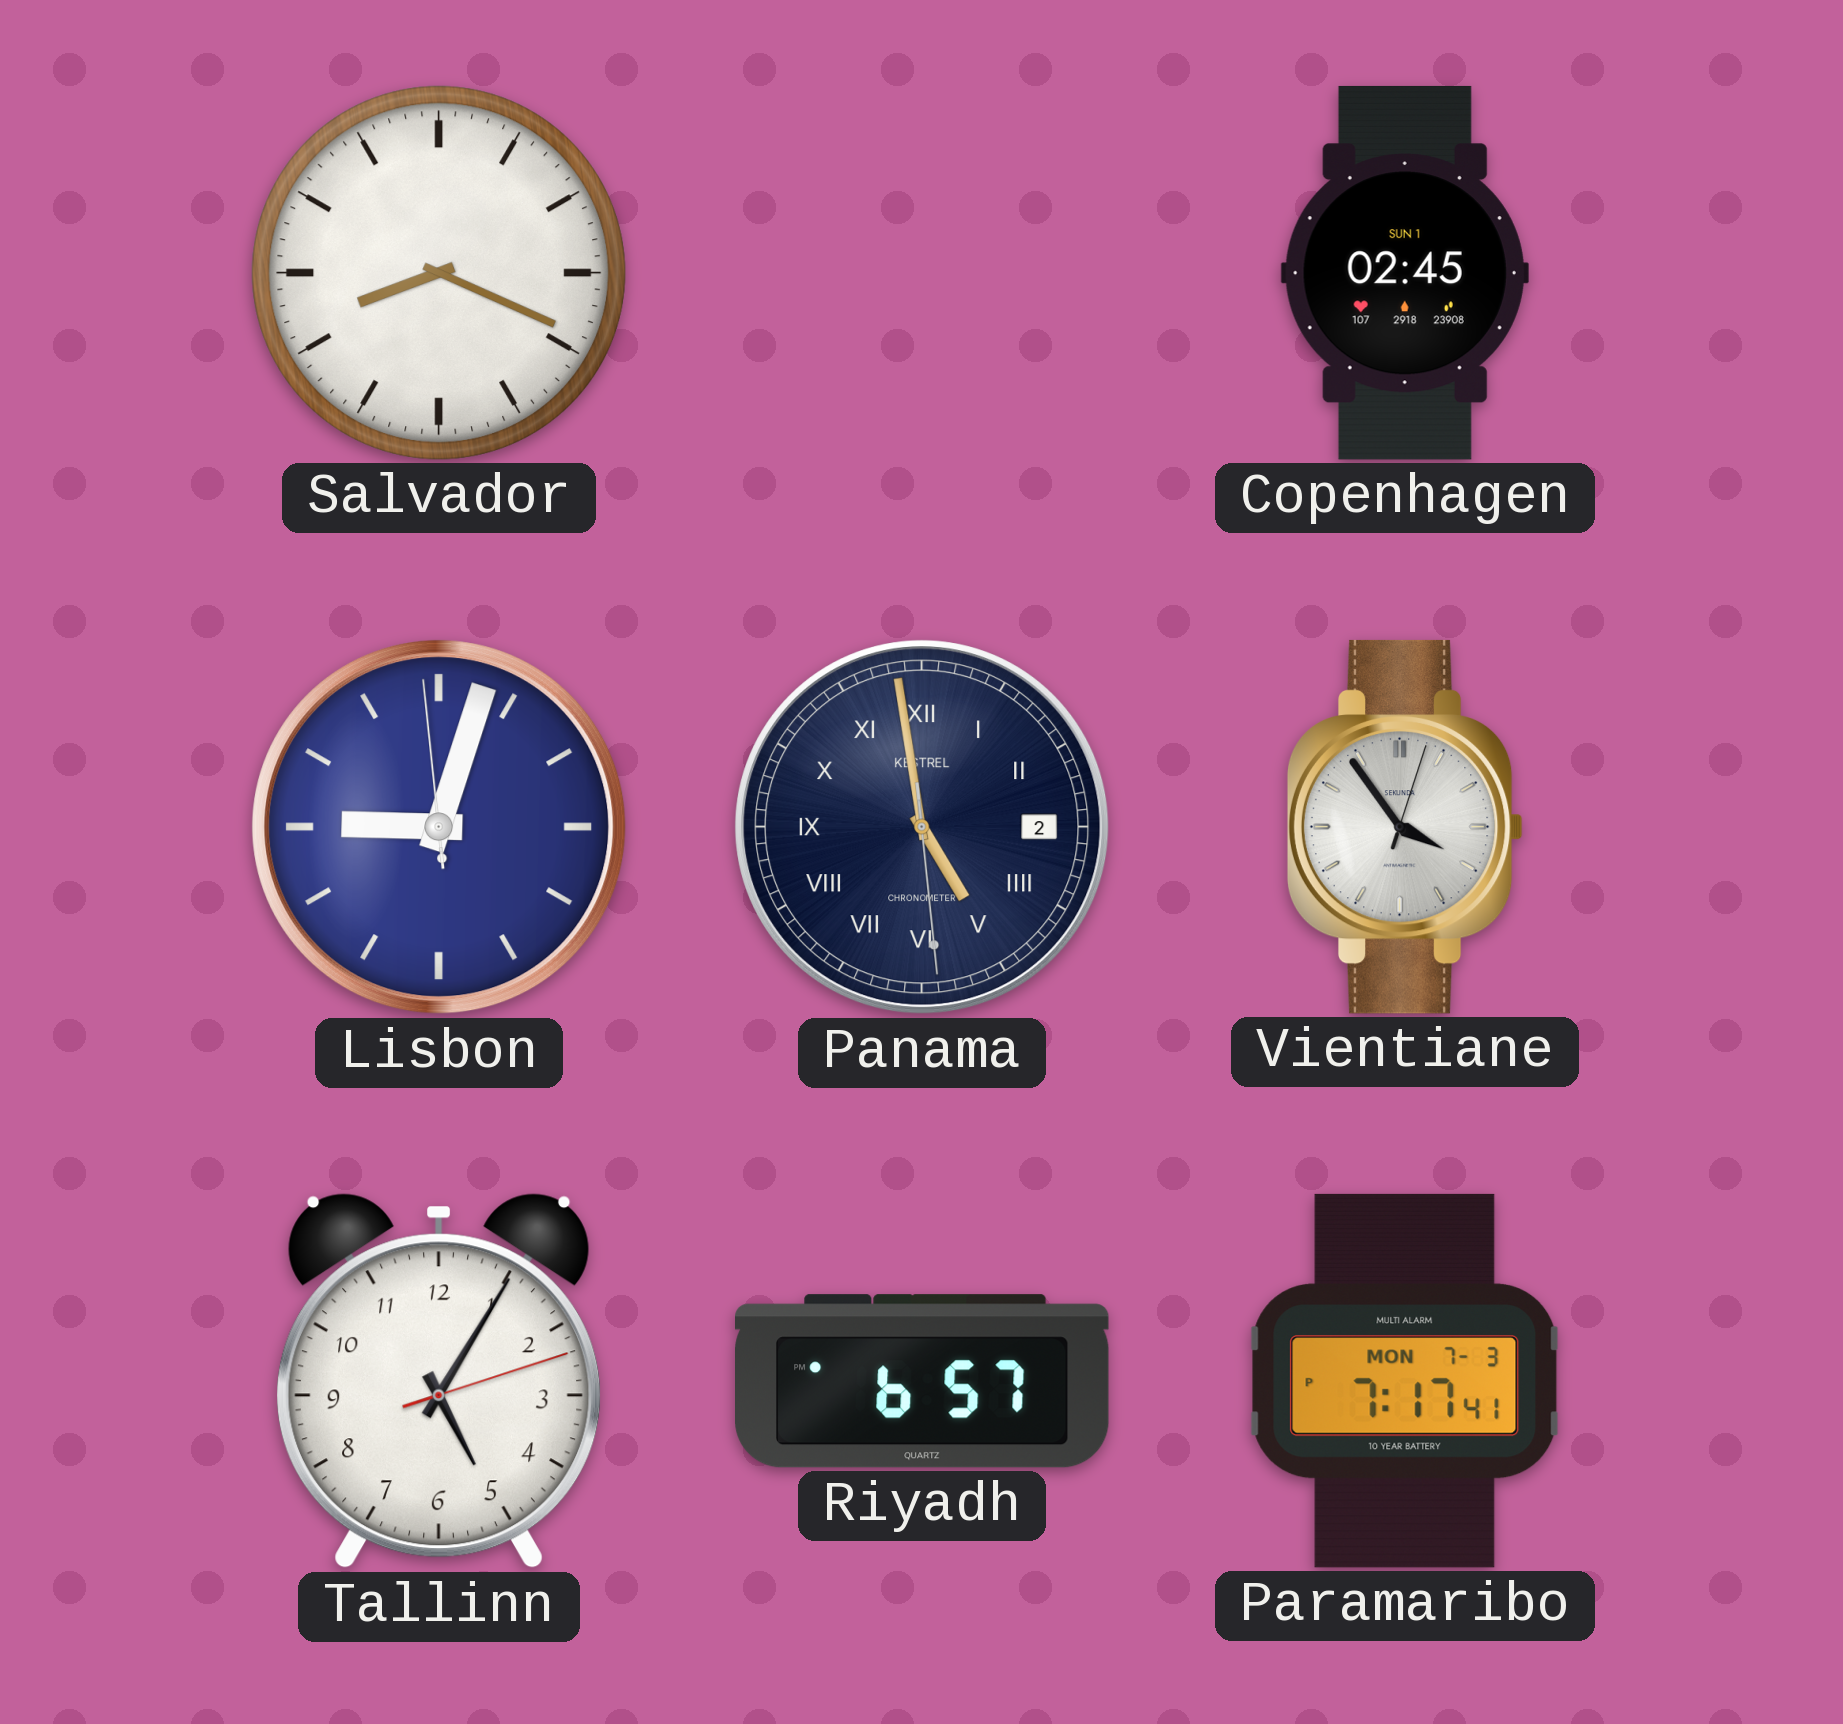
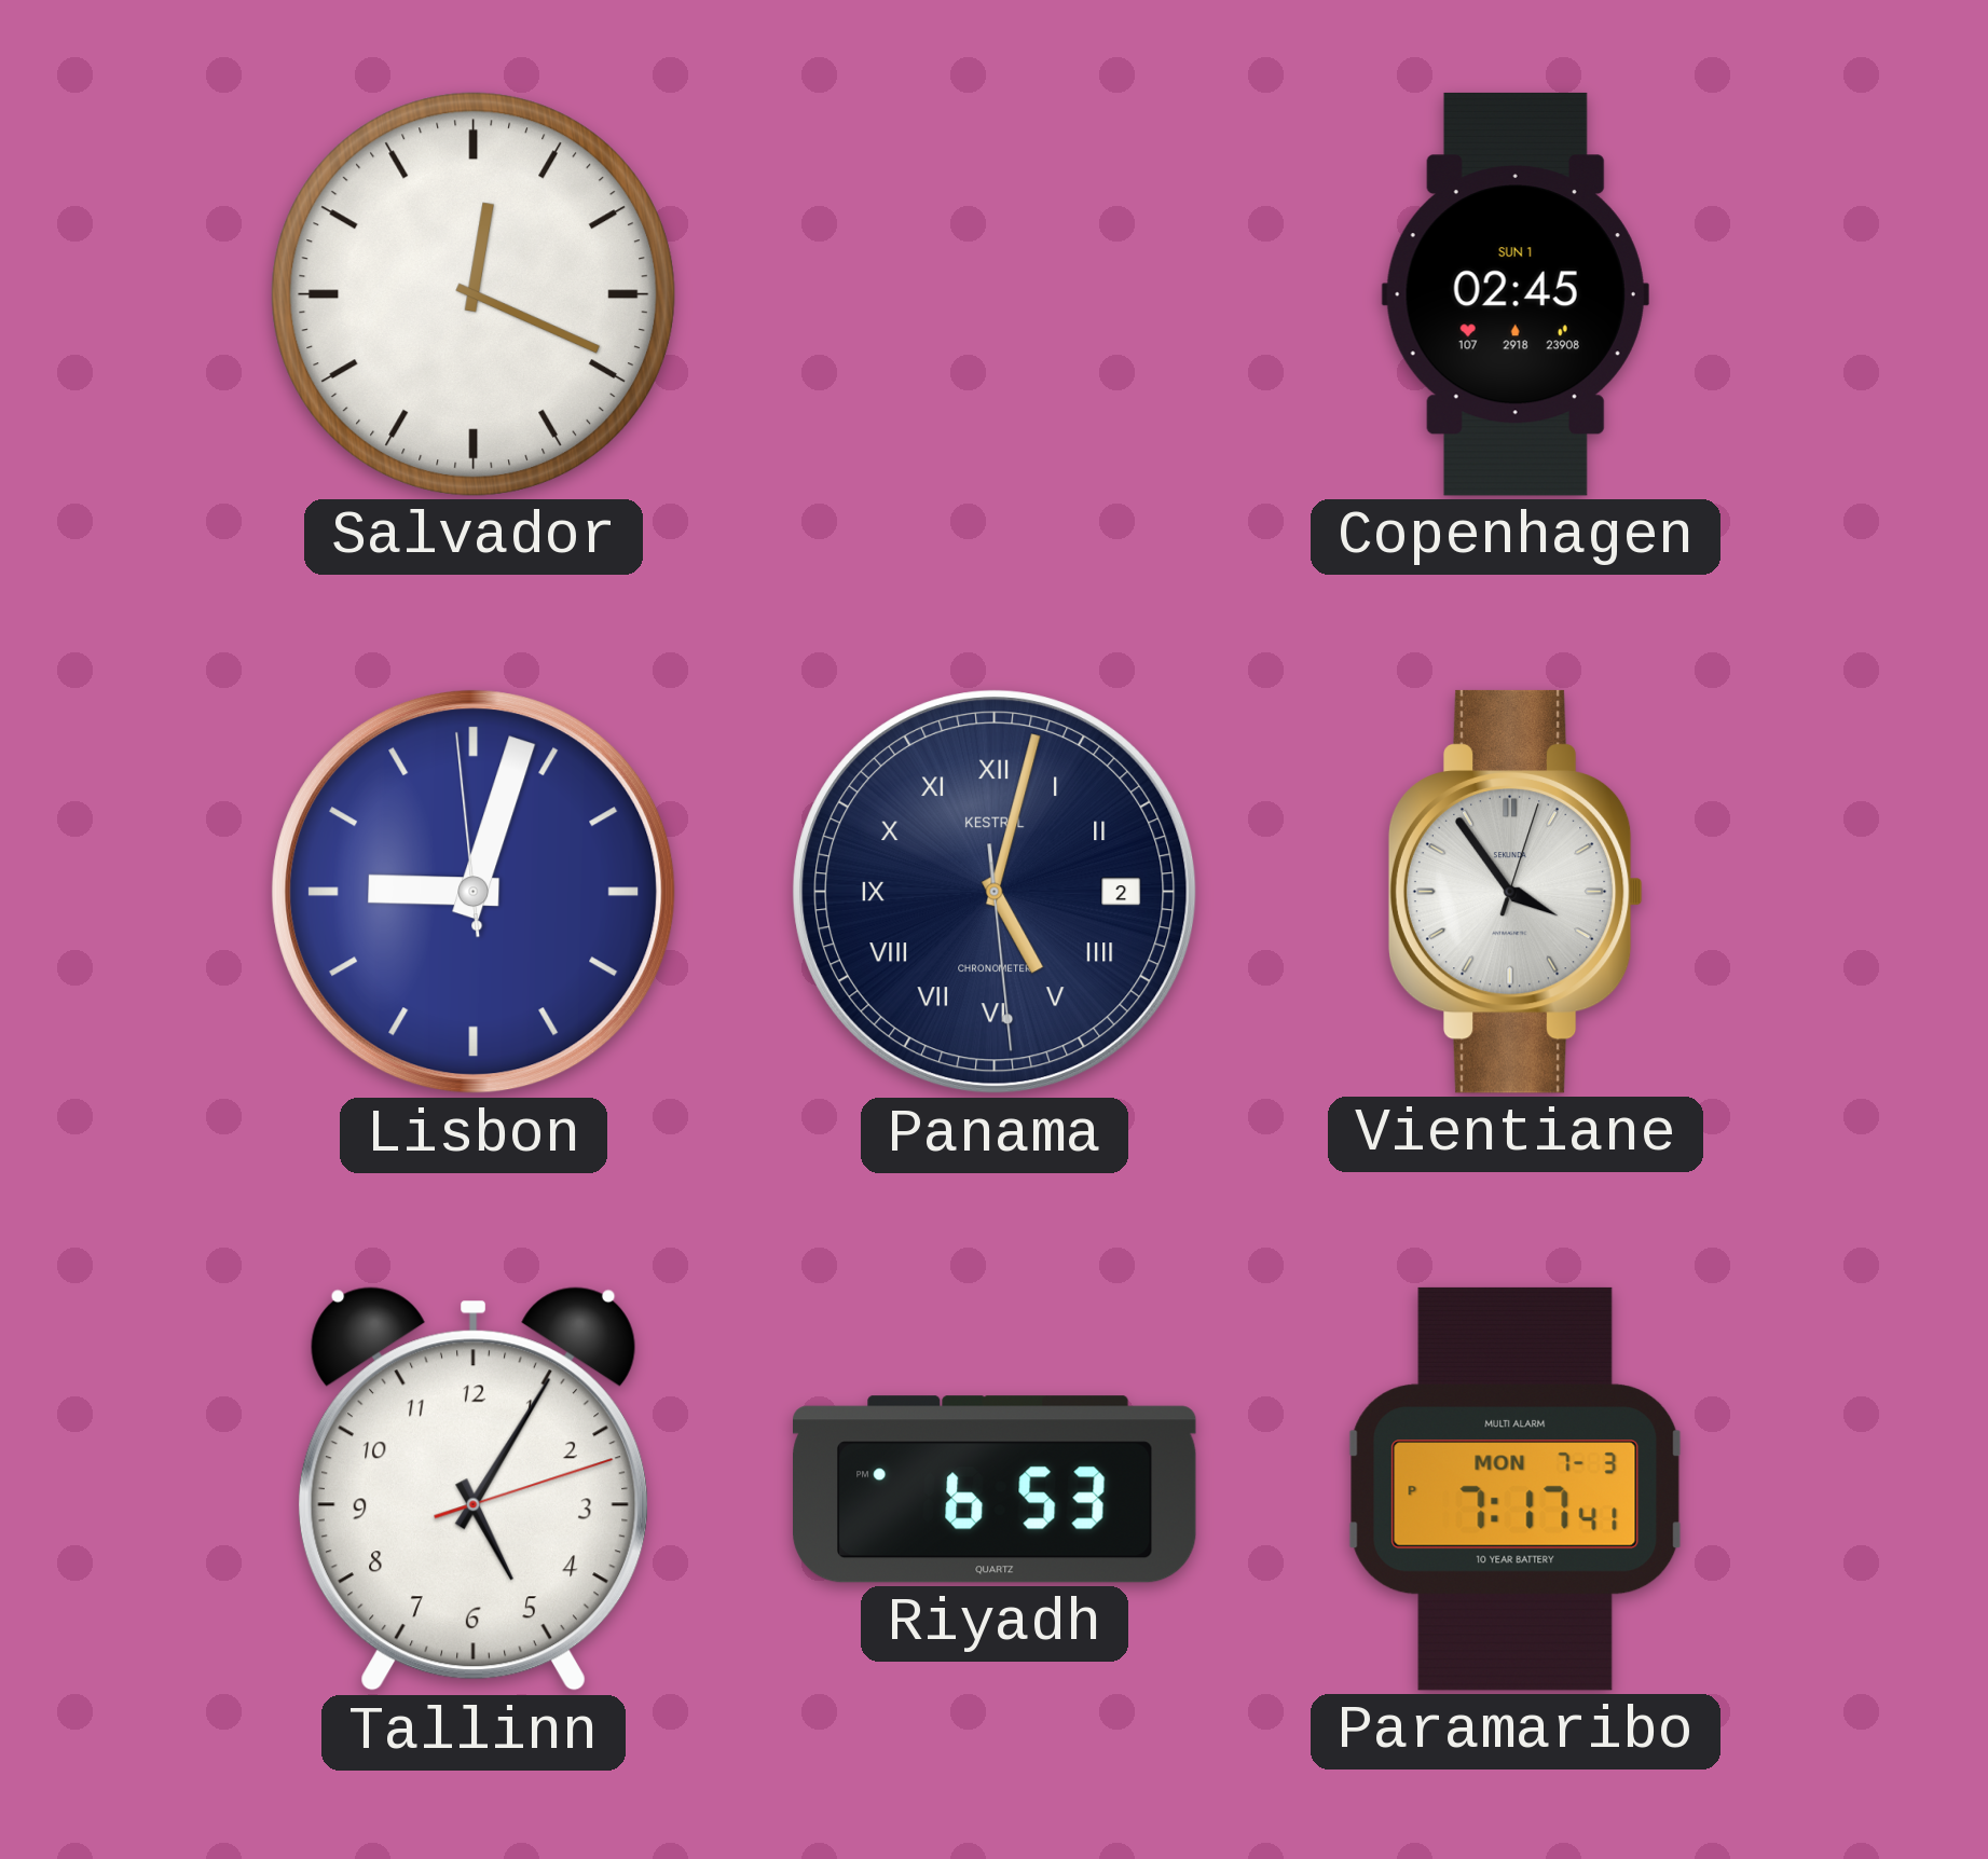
Salvador: 8:19 -> 12:19
Panama: 4:58 -> 5:02
Riyadh: 6:57 -> 6:53
